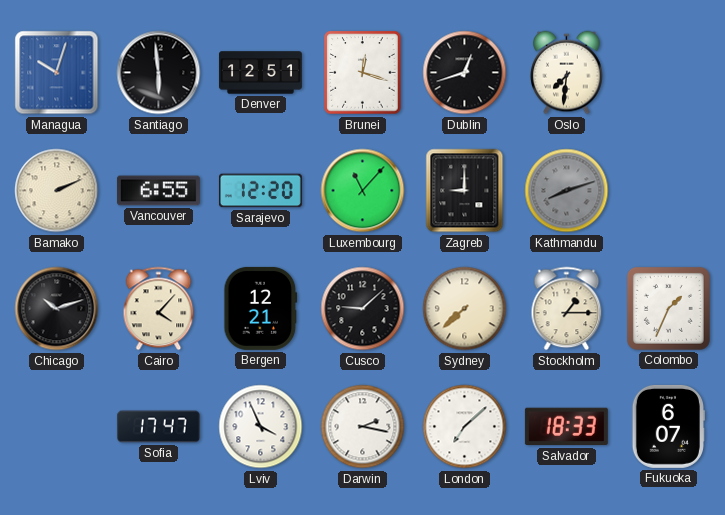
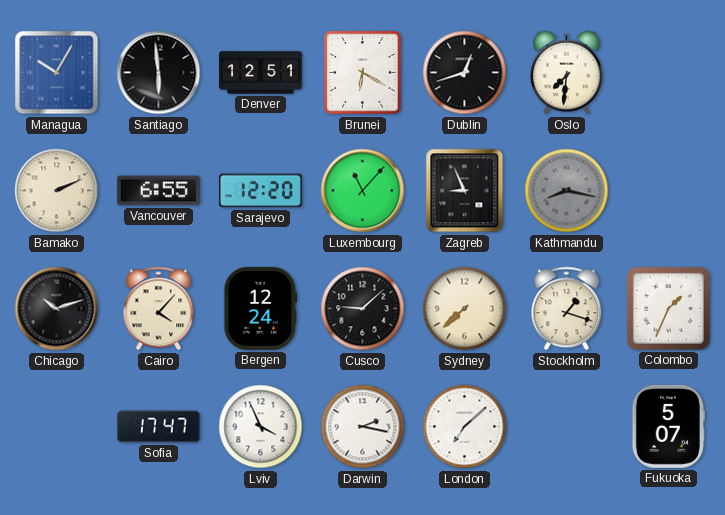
Managua: 10:03 -> 10:05
Brunei: 12:18 -> 6:20
Zagreb: 9:00 -> 8:56
Kathmandu: 8:12 -> 8:17
Bergen: 12:21 -> 12:24
Stockholm: 1:15 -> 1:18
Salvador: 18:33 -> none
Fukuoka: 6:07 -> 5:07
